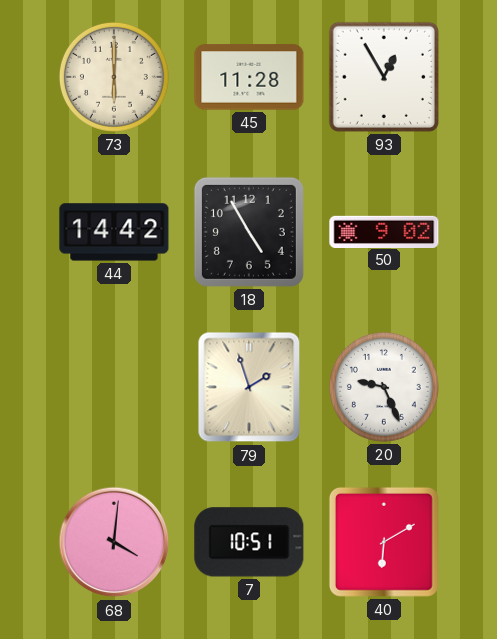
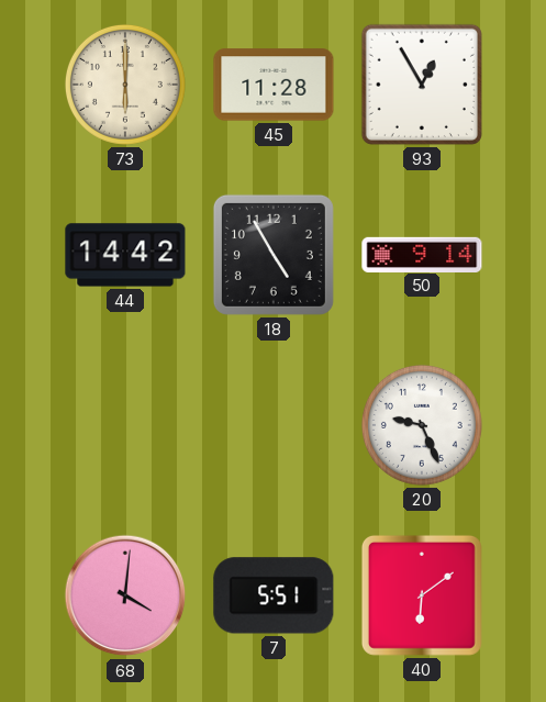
50: 9:02 -> 9:14
79: 1:57 -> none
7: 10:51 -> 5:51
40: 6:10 -> 6:09
